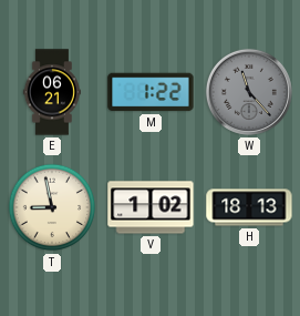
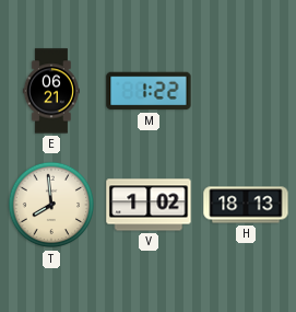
W: 11:23 -> none
T: 8:58 -> 7:59
